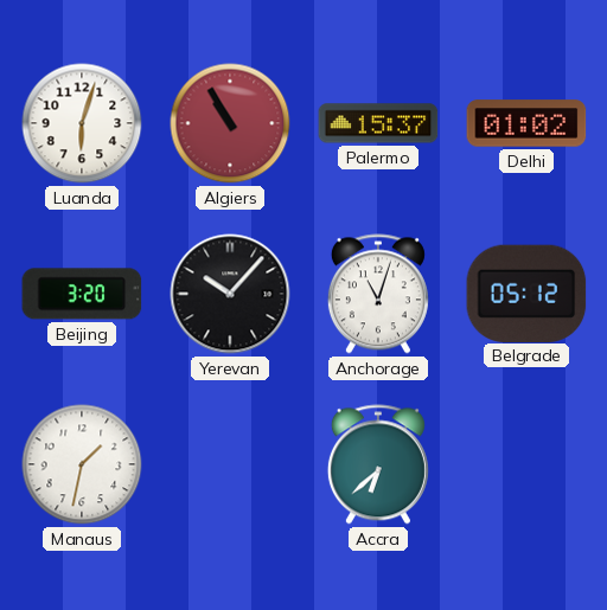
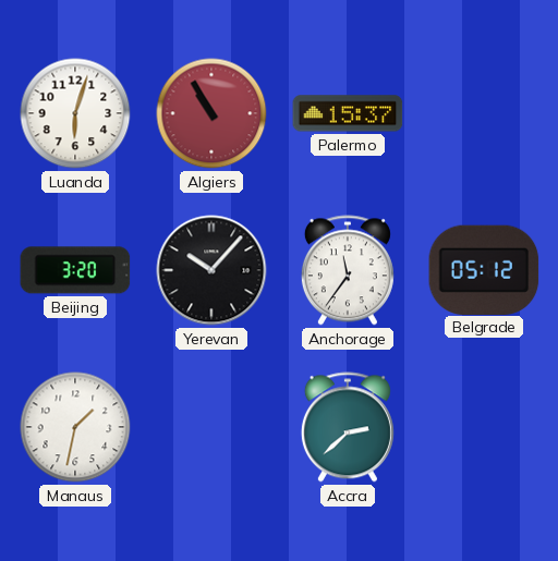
Delhi: 01:02 -> none
Anchorage: 11:03 -> 11:36
Accra: 6:38 -> 2:38
